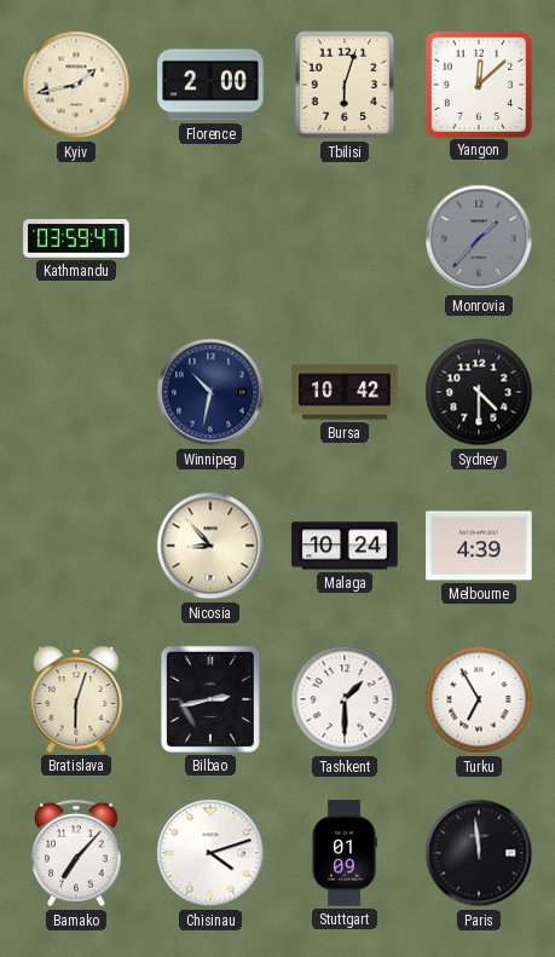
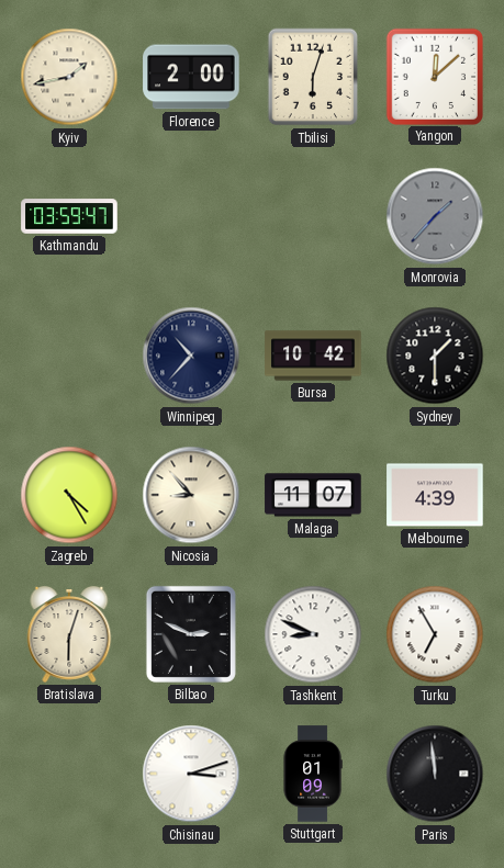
Winnipeg: 10:32 -> 10:37
Sydney: 4:30 -> 1:30
Zagreb: none -> 4:25
Malaga: 10:24 -> 11:07
Bilbao: 2:43 -> 2:49
Tashkent: 1:30 -> 8:49
Bamako: 7:07 -> none
Chisinau: 4:12 -> 3:12
